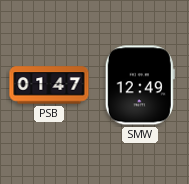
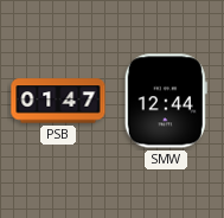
SMW: 12:49 -> 12:44
